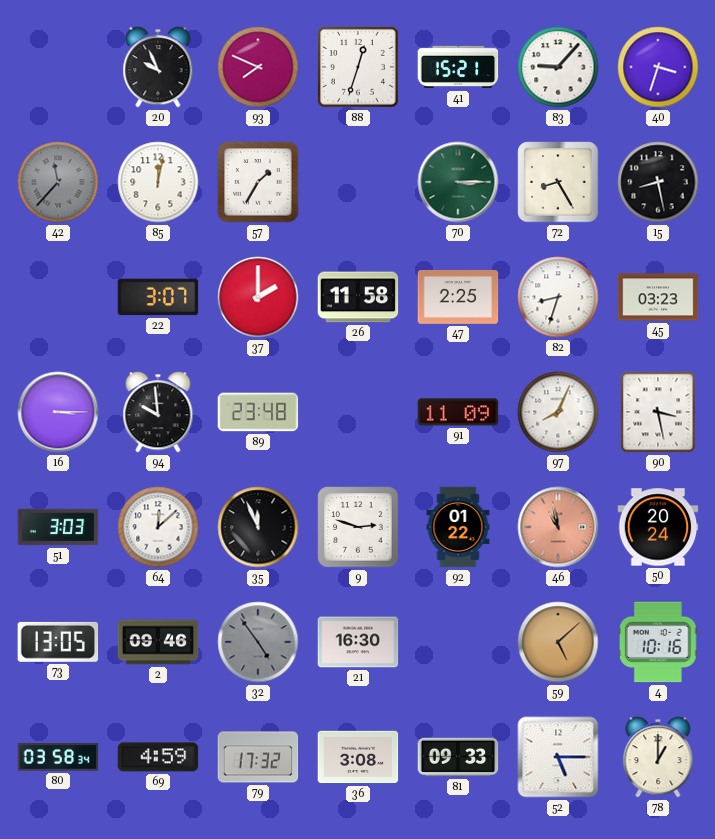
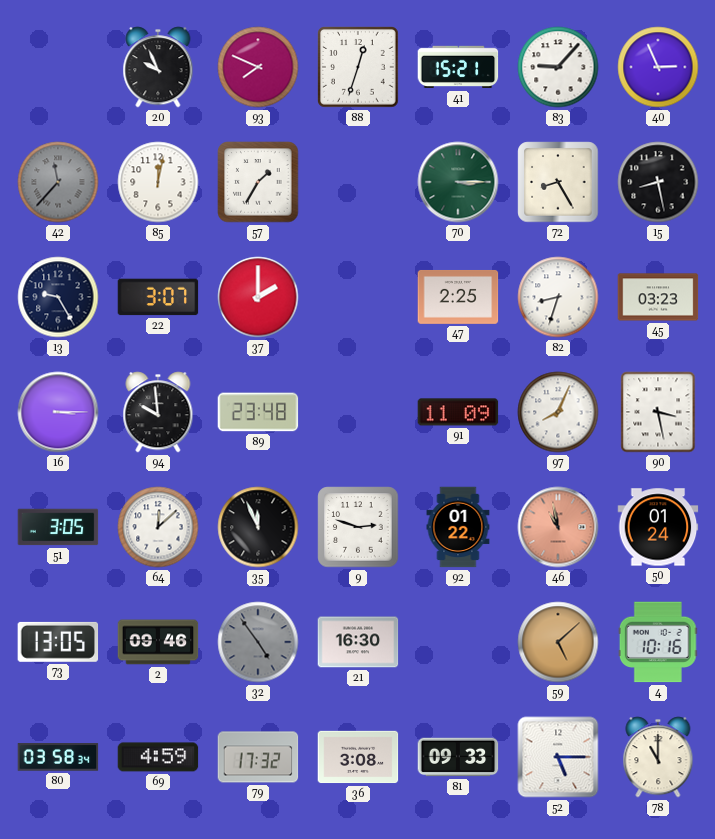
40: 3:33 -> 2:56
13: none -> 9:25
26: 11:58 -> none
51: 3:03 -> 3:05
50: 20:24 -> 01:24
78: 1:00 -> 11:00
